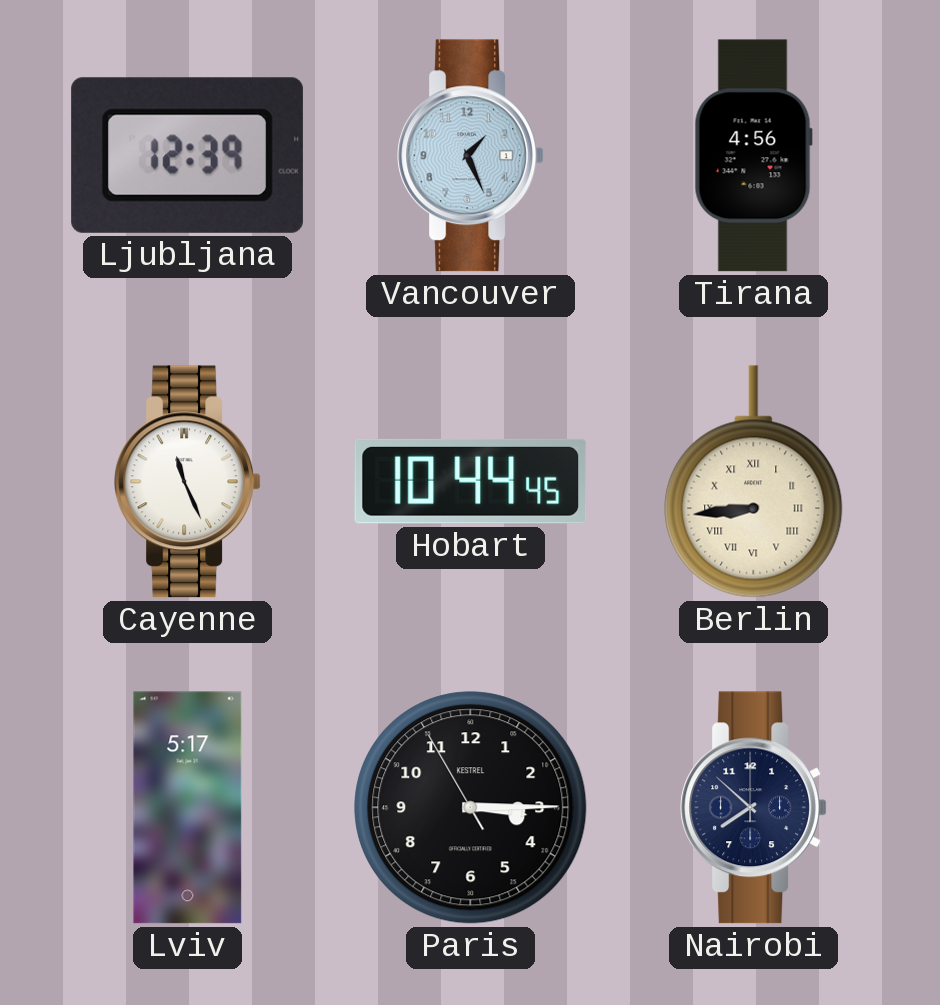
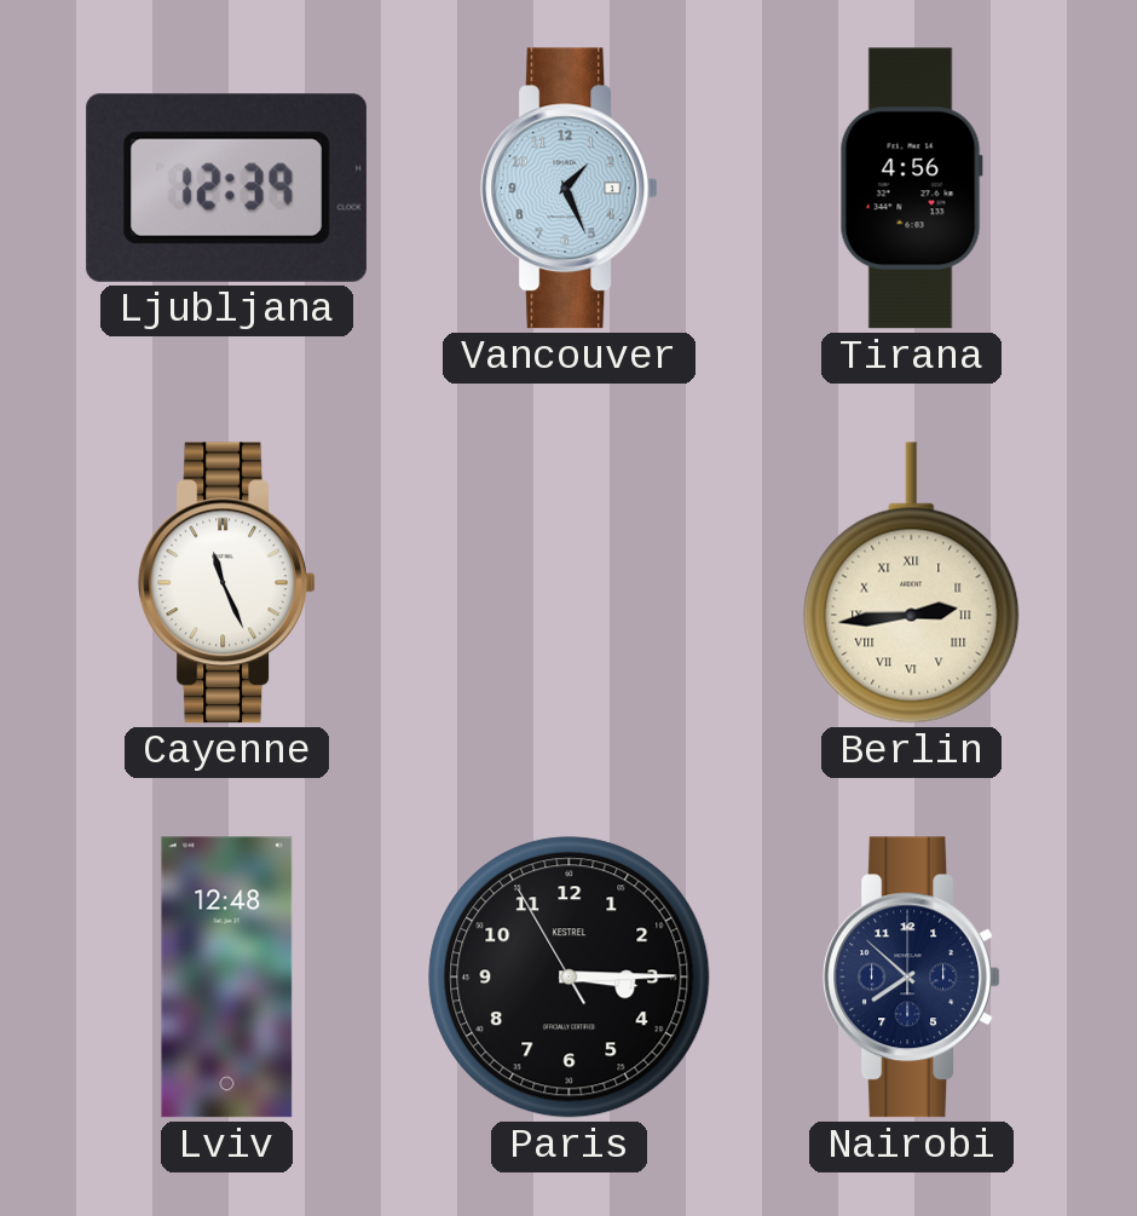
Hobart: 10:44 -> none
Berlin: 8:44 -> 2:44
Lviv: 5:17 -> 12:48
